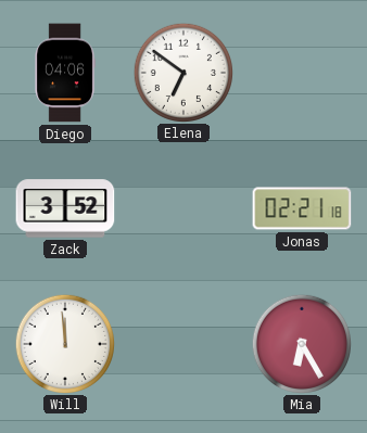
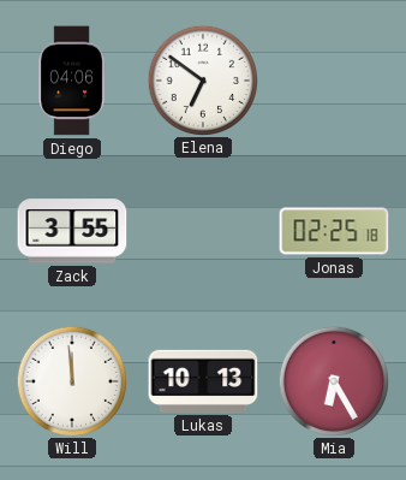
Zack: 3:52 -> 3:55
Jonas: 02:21 -> 02:25
Lukas: none -> 10:13
